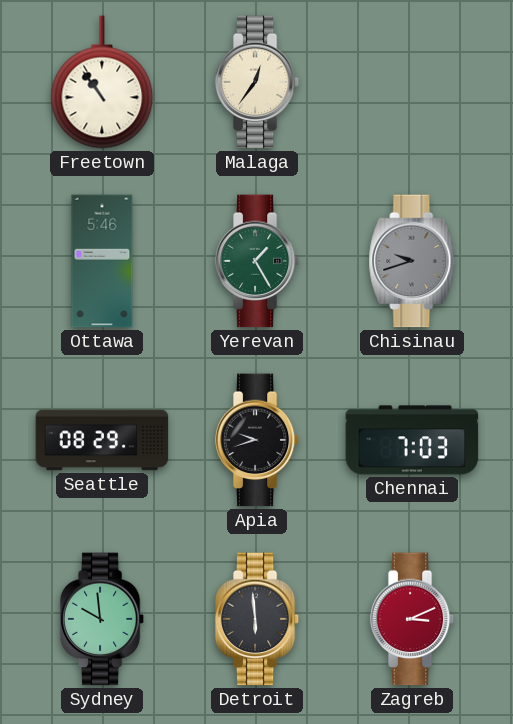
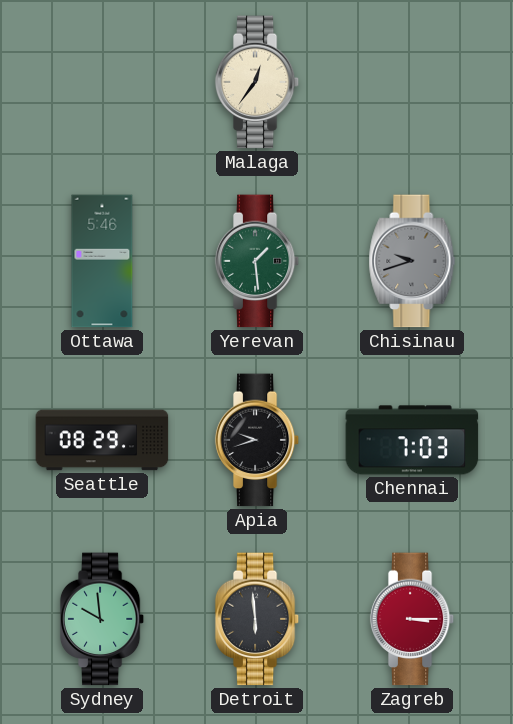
Freetown: 10:54 -> none
Yerevan: 1:25 -> 1:29
Zagreb: 3:11 -> 3:15
